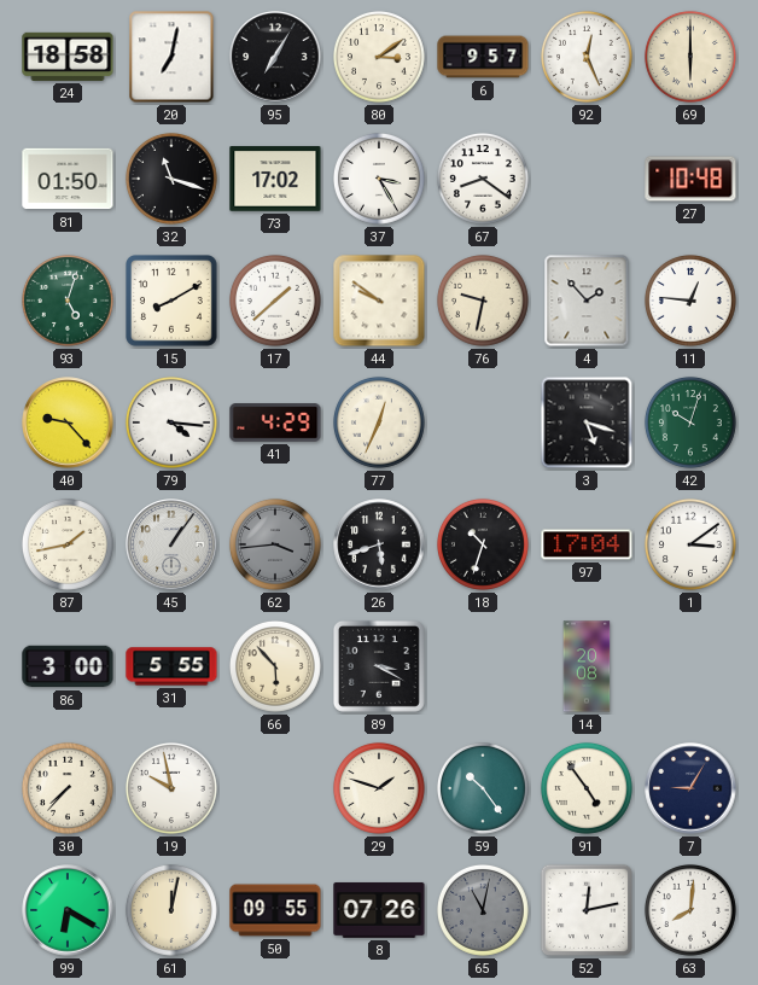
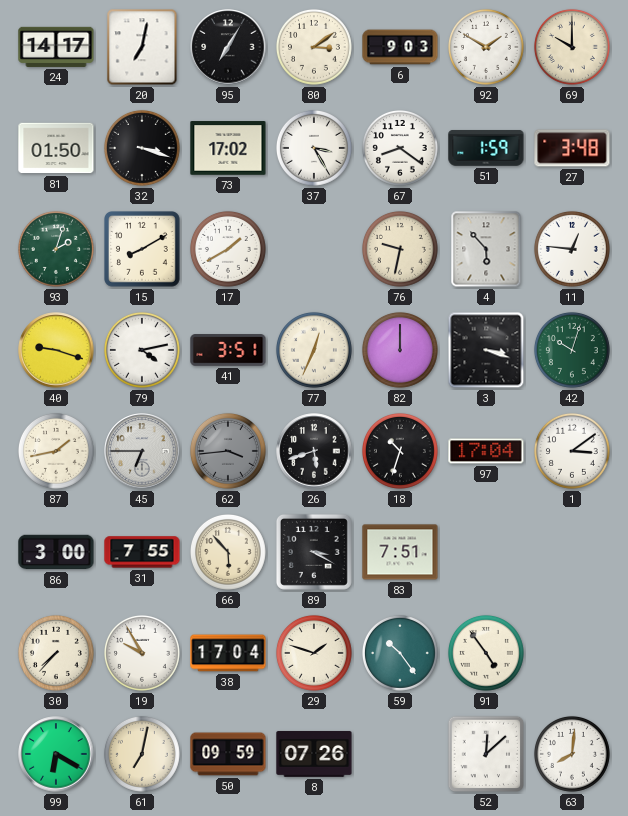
24: 18:58 -> 14:17
6: 9:57 -> 9:03
92: 12:26 -> 1:50
69: 6:00 -> 10:00
32: 11:18 -> 3:18
51: none -> 1:59
27: 10:48 -> 3:48
93: 5:03 -> 2:03
17: 1:38 -> 1:40
44: 9:51 -> none
4: 1:53 -> 5:53
40: 9:23 -> 9:18
79: 4:16 -> 4:13
41: 4:29 -> 3:51
82: none -> 12:00
3: 5:18 -> 3:18
45: 1:06 -> 6:45
31: 5:55 -> 7:55
83: none -> 7:51
14: 20:08 -> none
19: 9:58 -> 9:55
38: none -> 17:04
7: 9:05 -> none
61: 12:02 -> 7:02
50: 09:55 -> 09:59
65: 11:02 -> none
52: 12:13 -> 12:08
